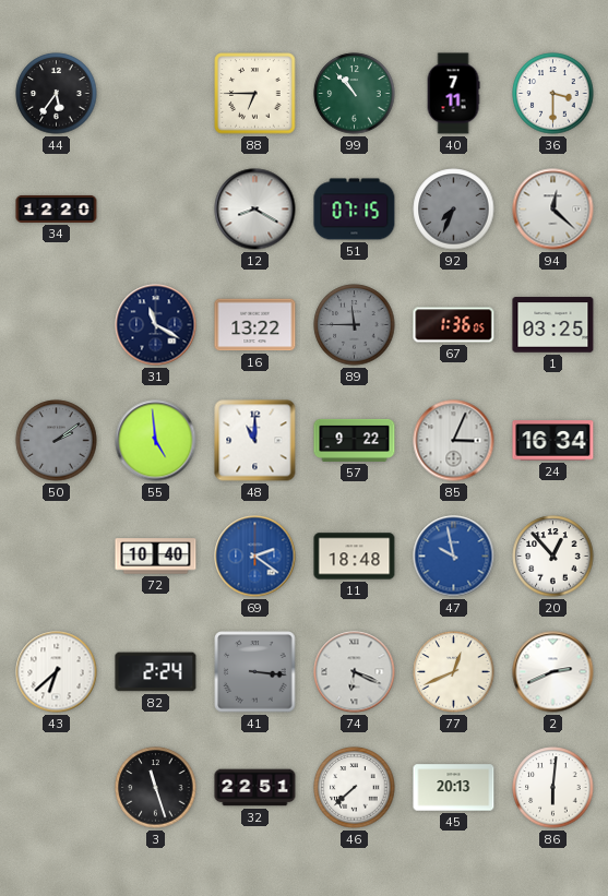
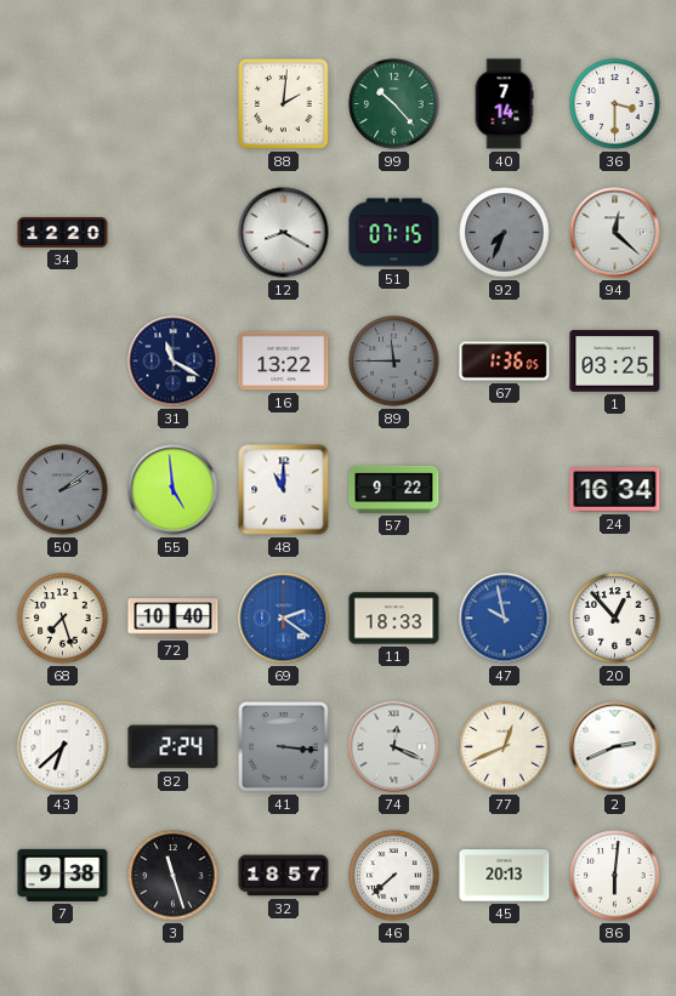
44: 5:36 -> none
88: 6:45 -> 2:01
99: 10:53 -> 10:23
40: 7:11 -> 7:14
85: 3:04 -> none
68: none -> 7:27
11: 18:48 -> 18:33
74: 6:19 -> 12:19
7: none -> 9:38
32: 22:51 -> 18:57
